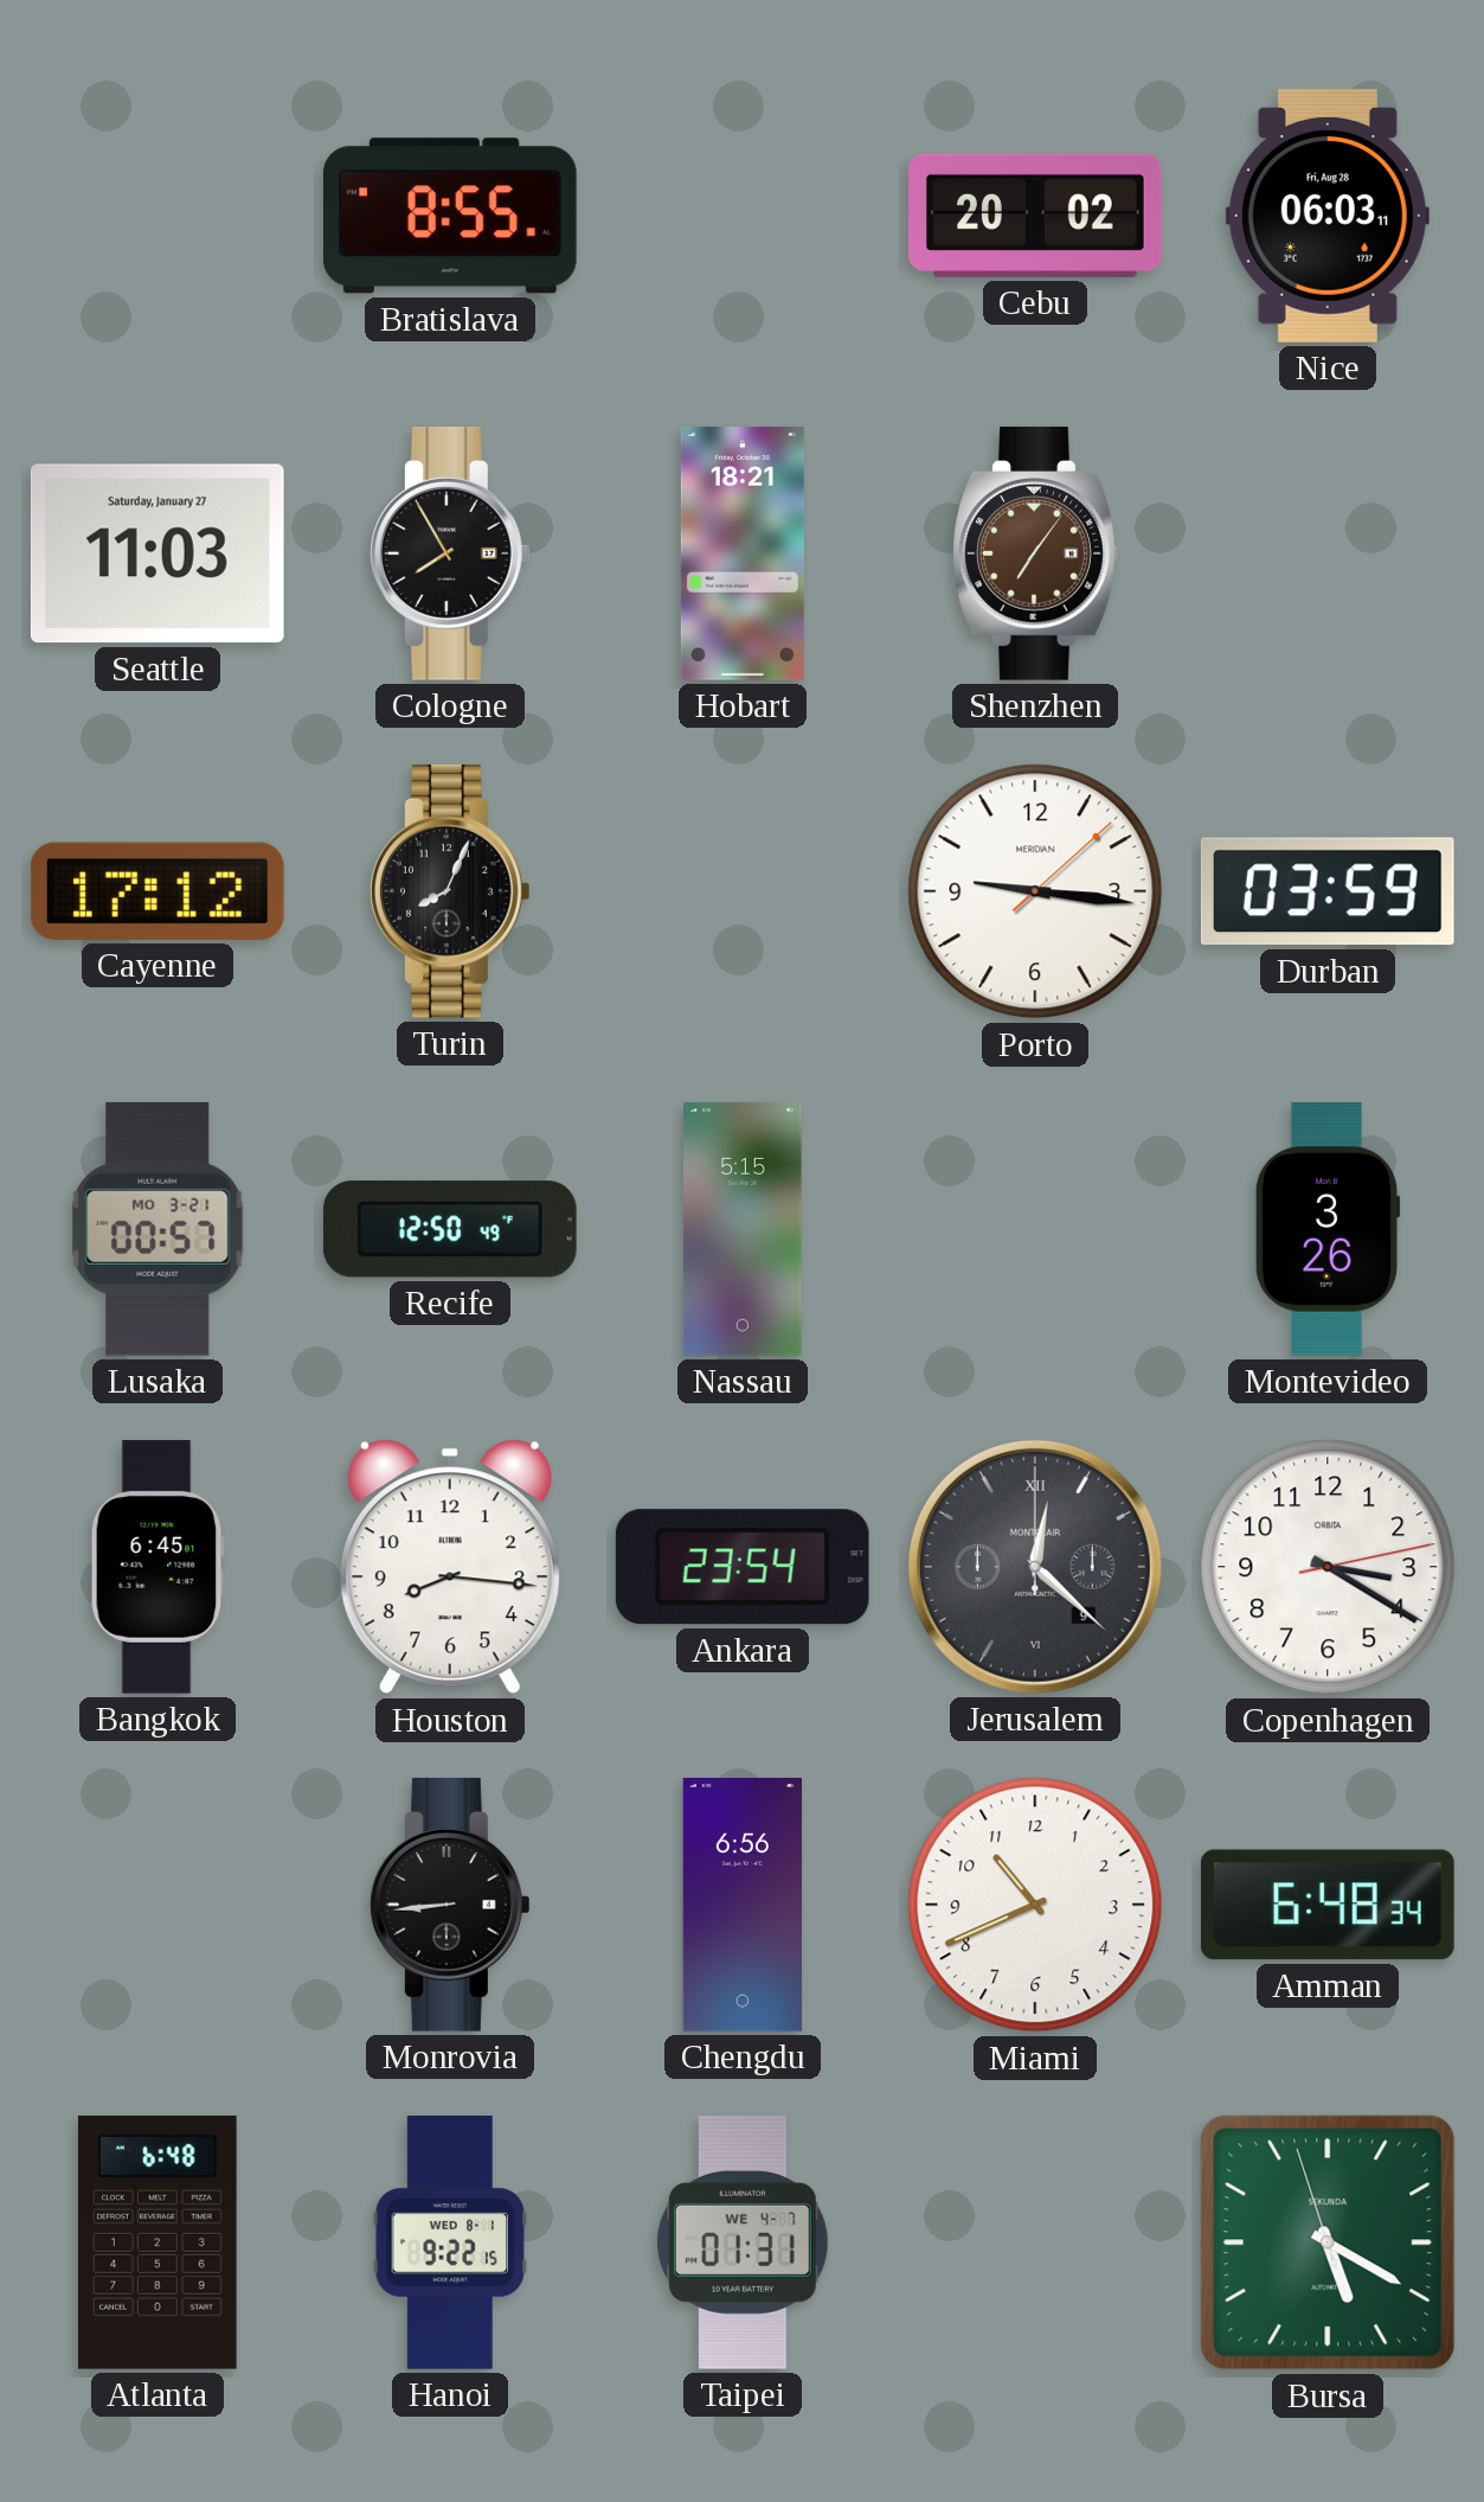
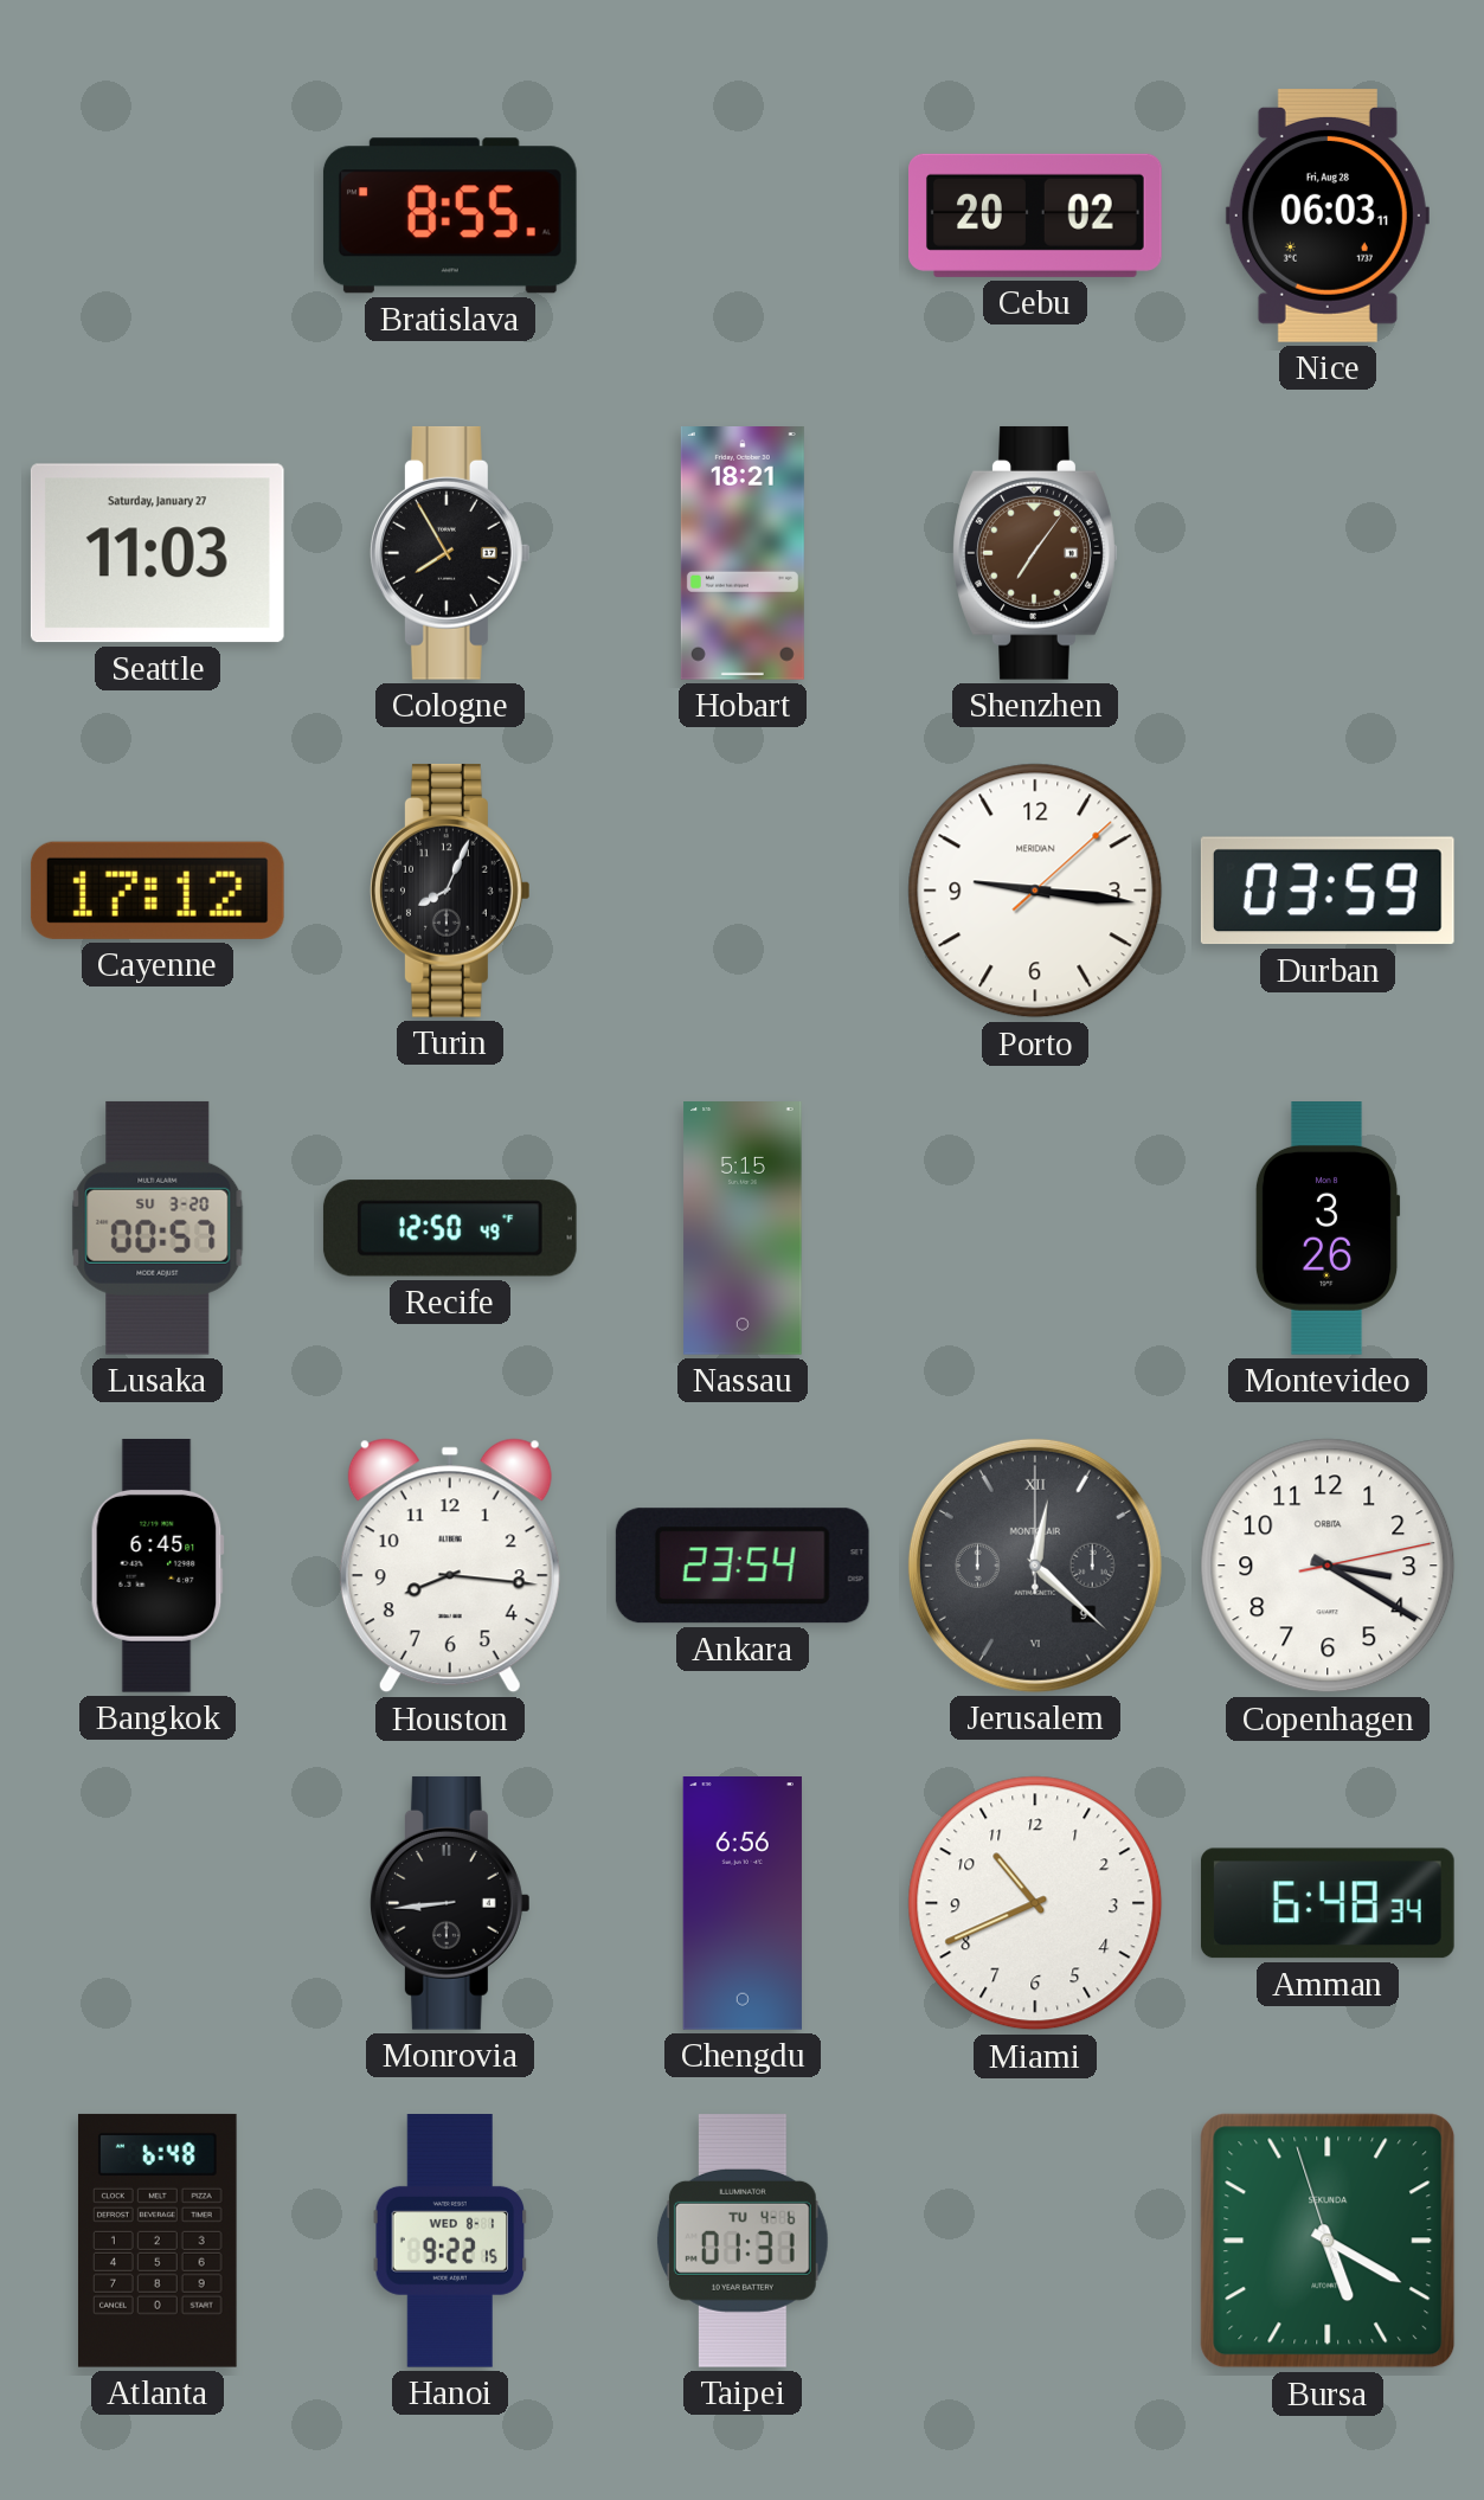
Lusaka date: MO 3-21 -> SU 3-20
Taipei date: WE 4-7 -> TU 4-6
